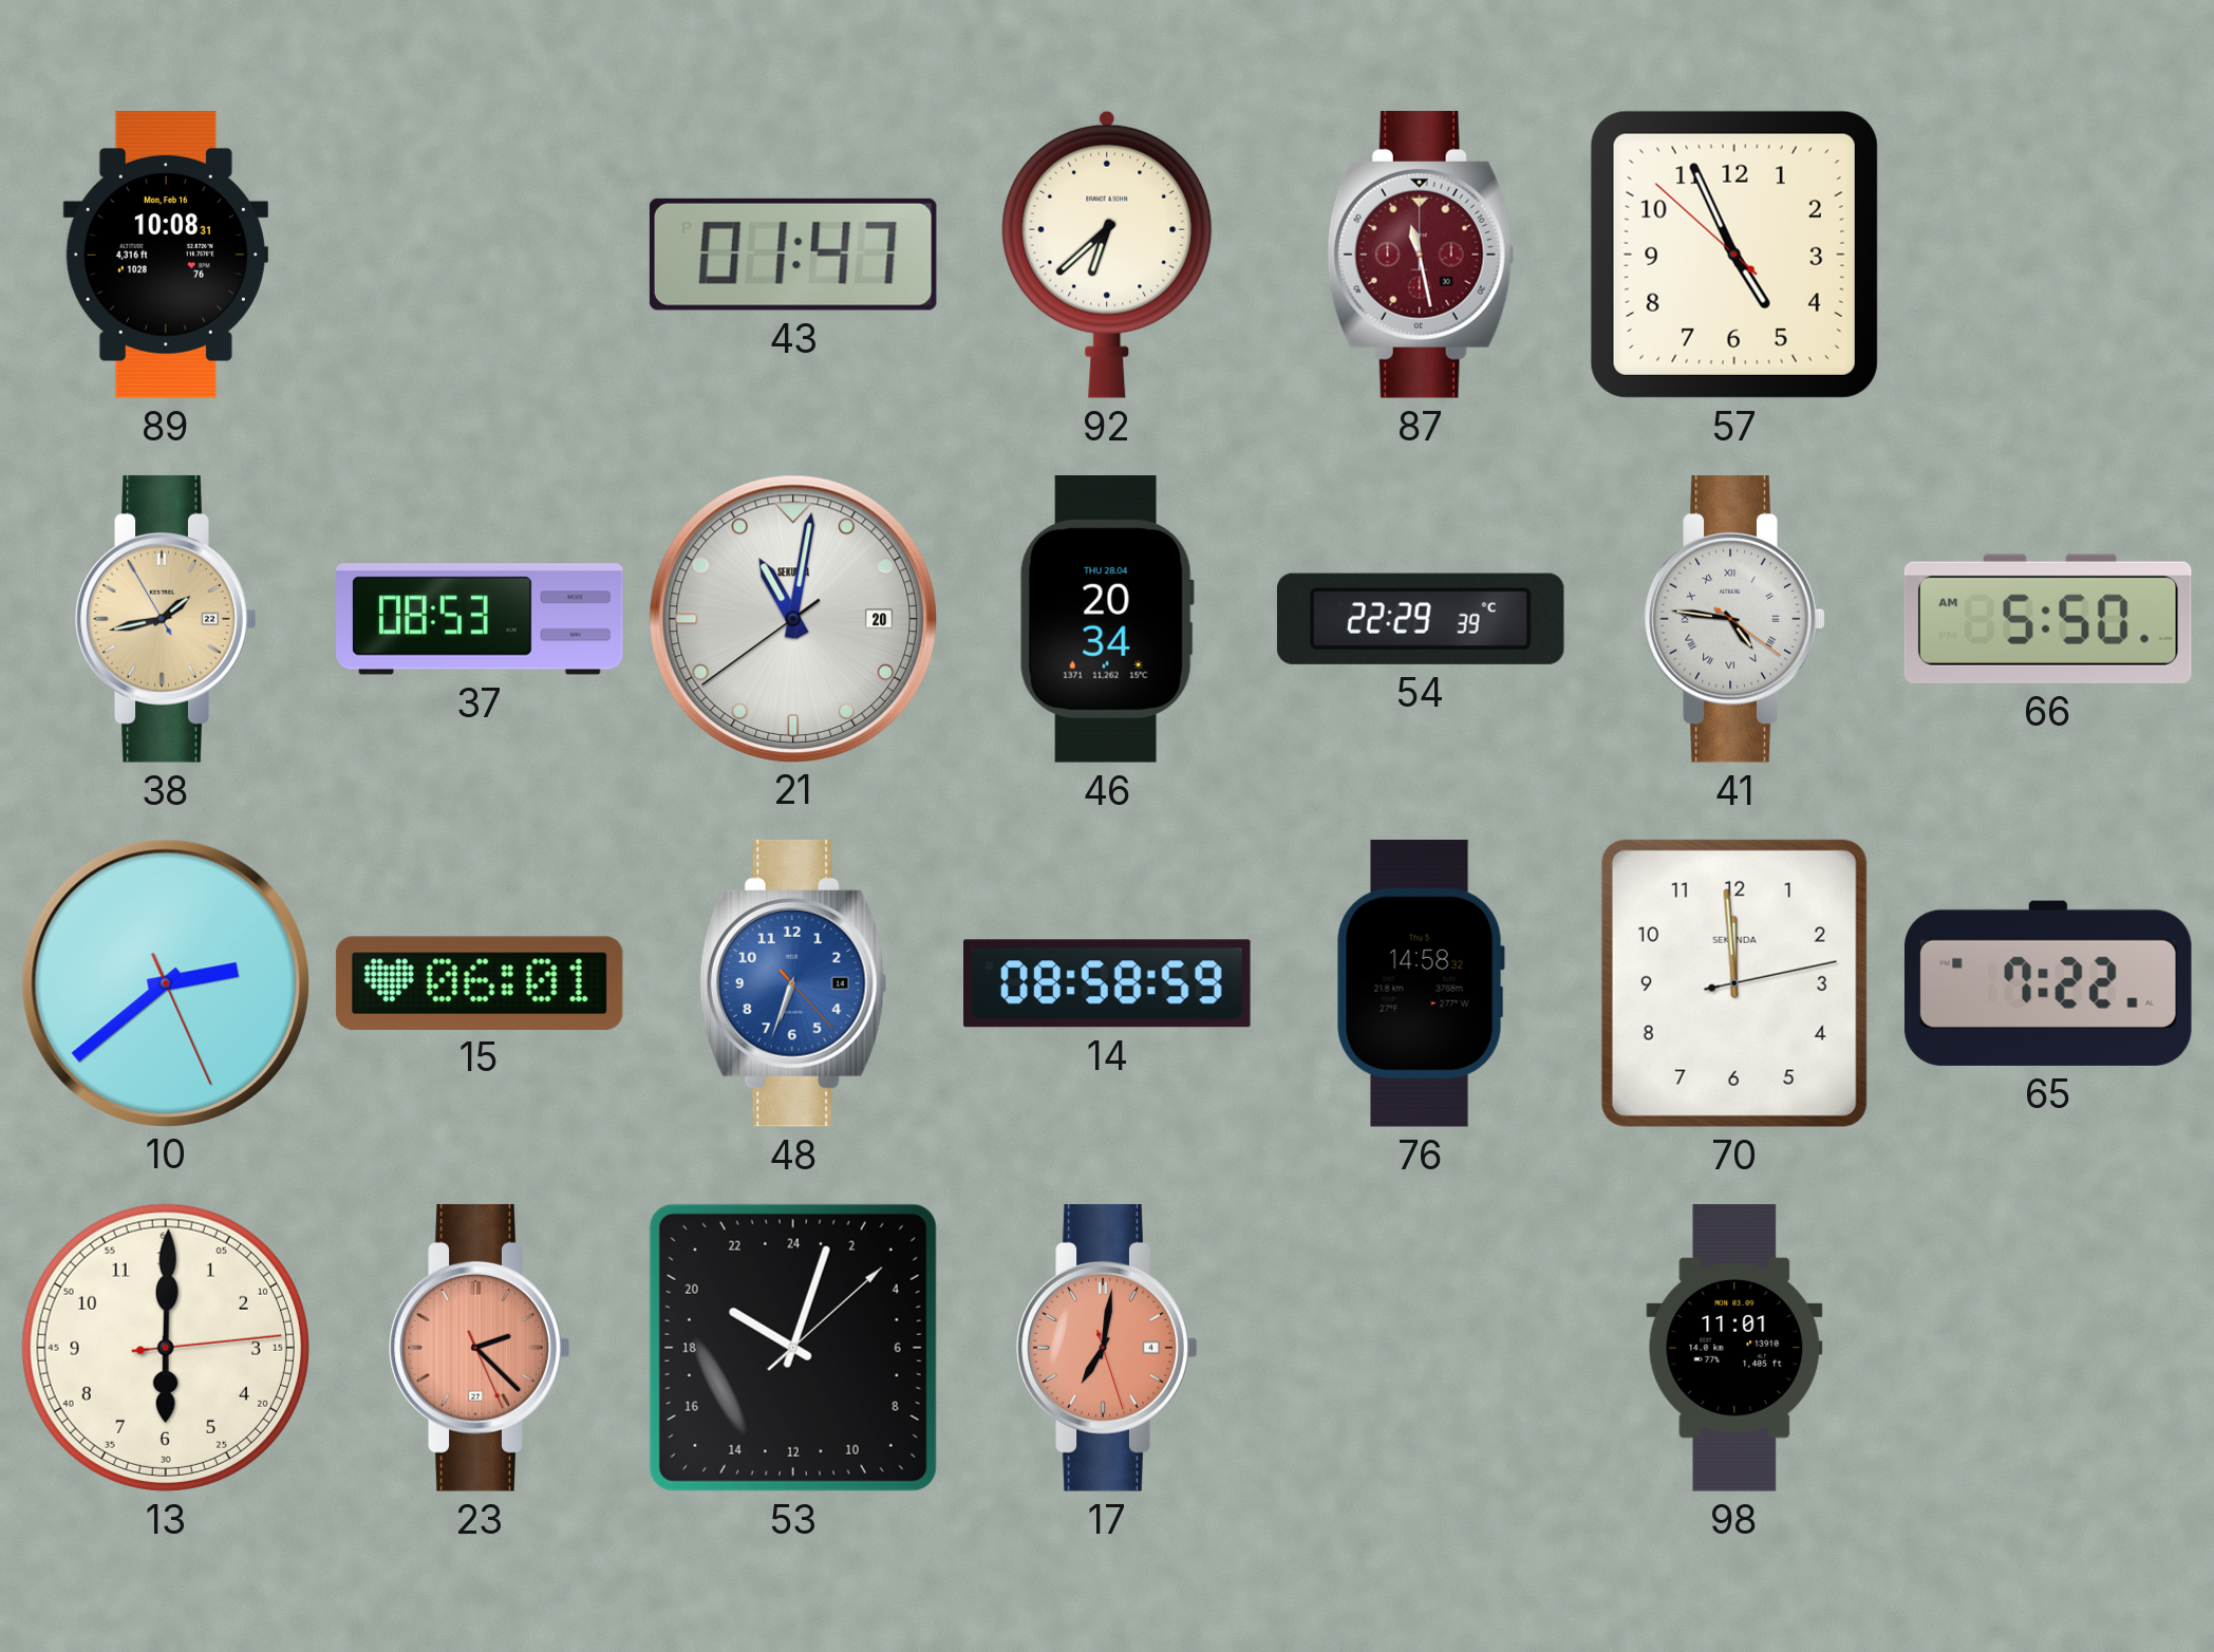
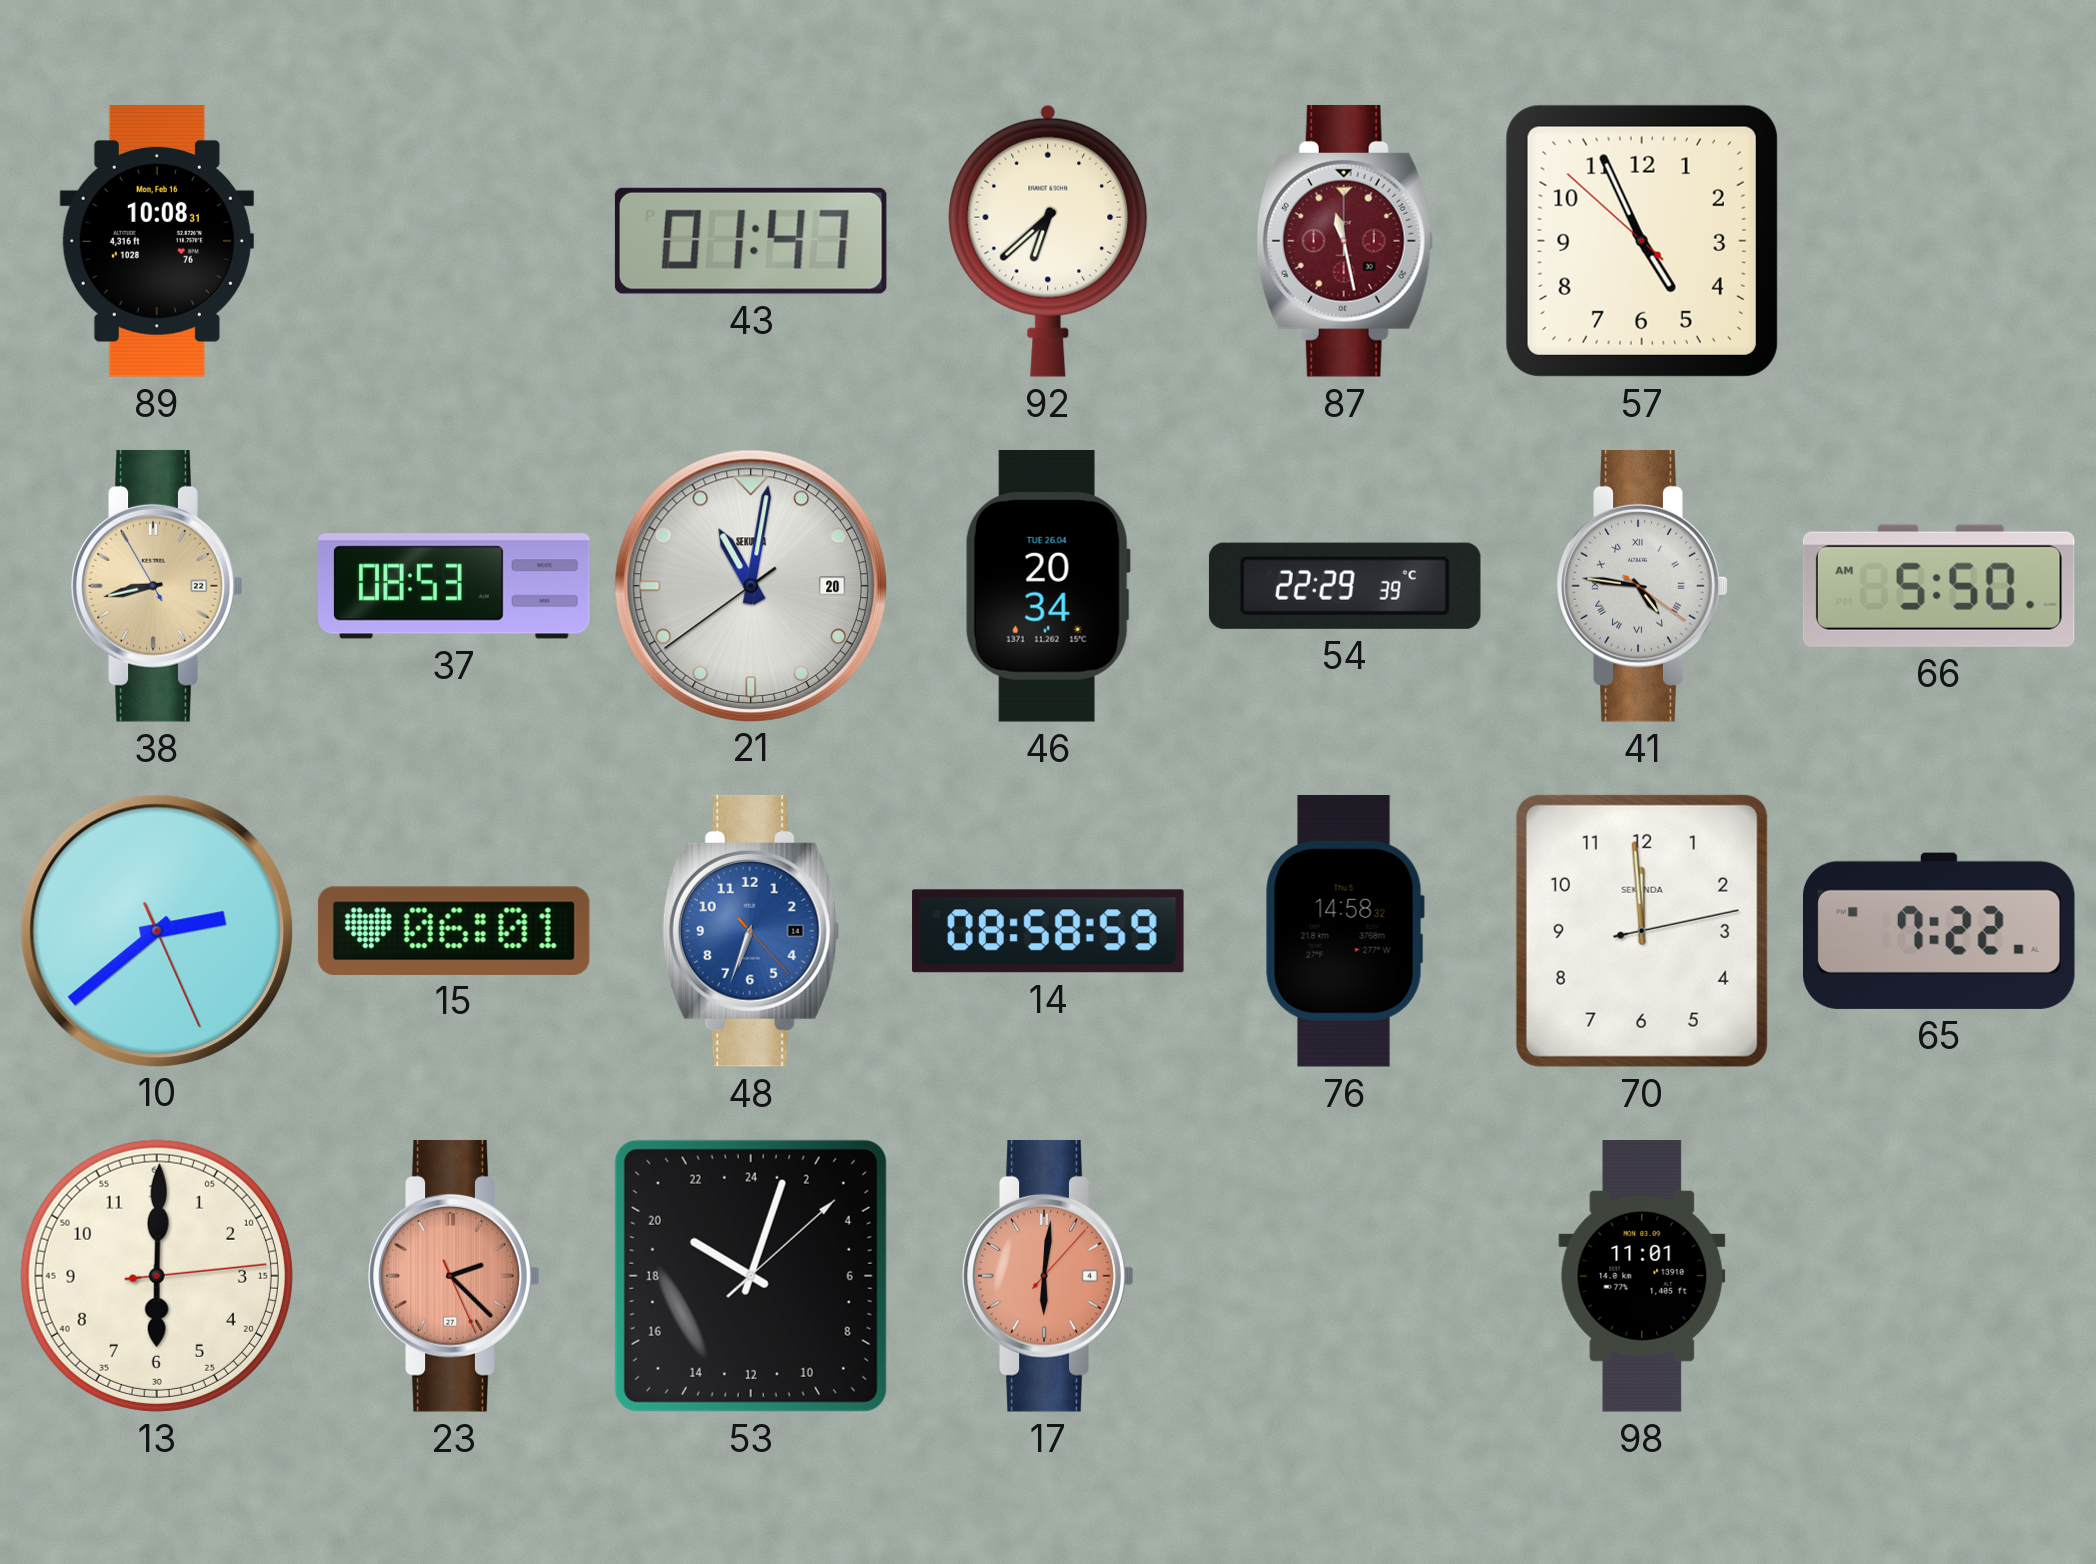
38: 1:42 -> 8:42
46 date: THU 28.04 -> TUE 26.04
17: 7:01 -> 6:01
